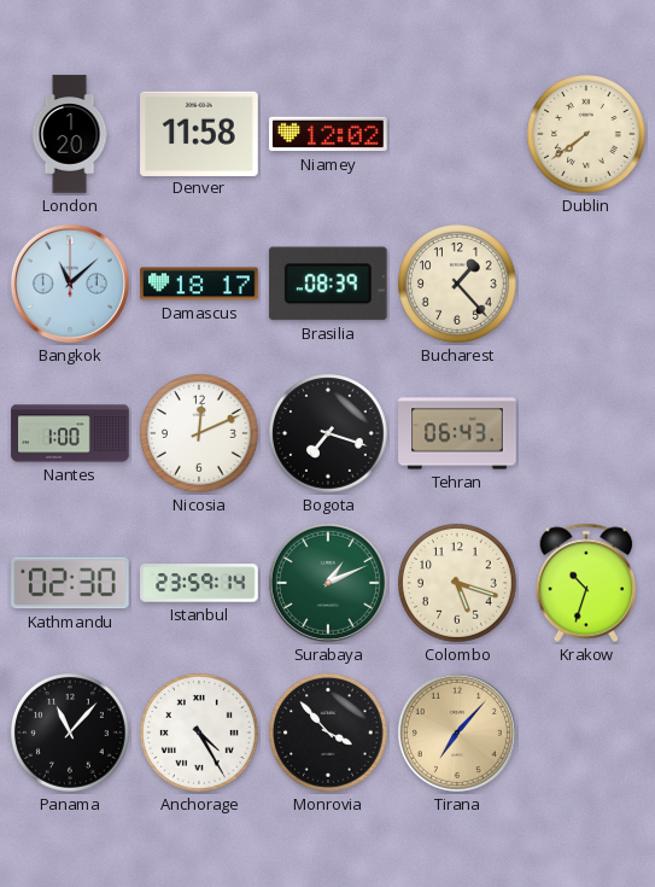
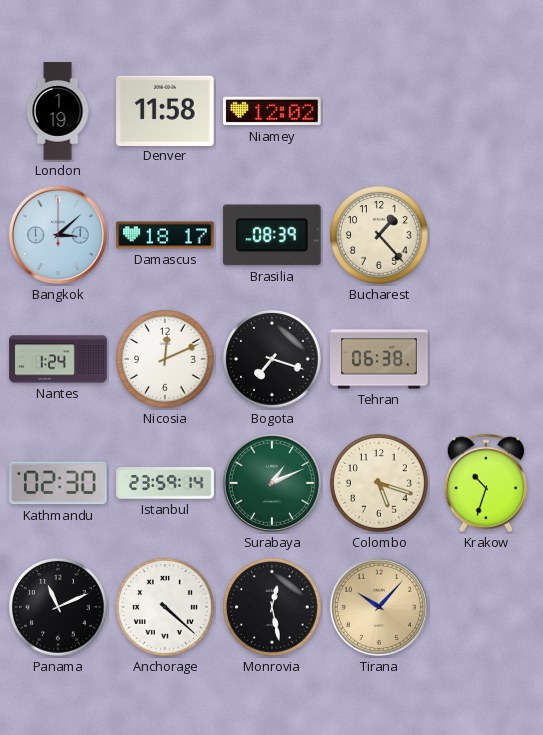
London: 1:20 -> 1:19
Dublin: 7:39 -> none
Bangkok: 11:08 -> 3:08
Nantes: 1:00 -> 1:24
Tehran: 06:43 -> 06:38
Panama: 11:07 -> 11:11
Anchorage: 4:25 -> 4:22
Monrovia: 3:53 -> 12:28
Tirana: 7:07 -> 10:07
